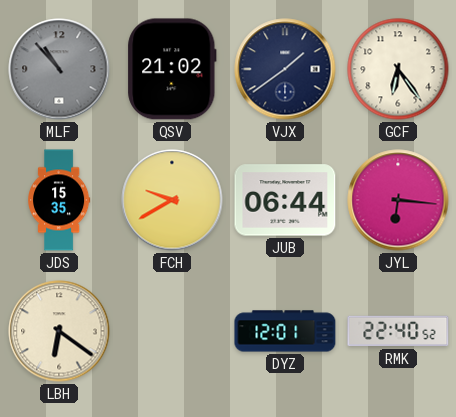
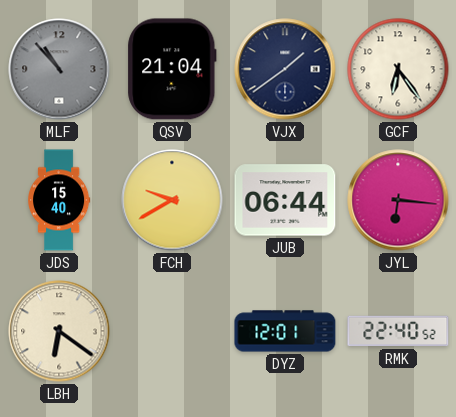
QSV: 21:02 -> 21:04
JDS: 15:35 -> 15:40
